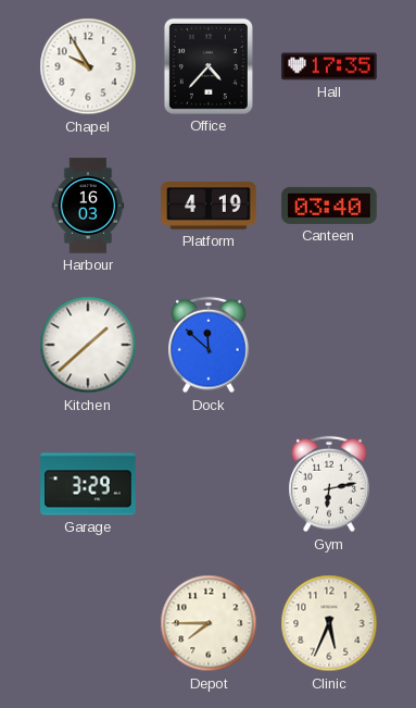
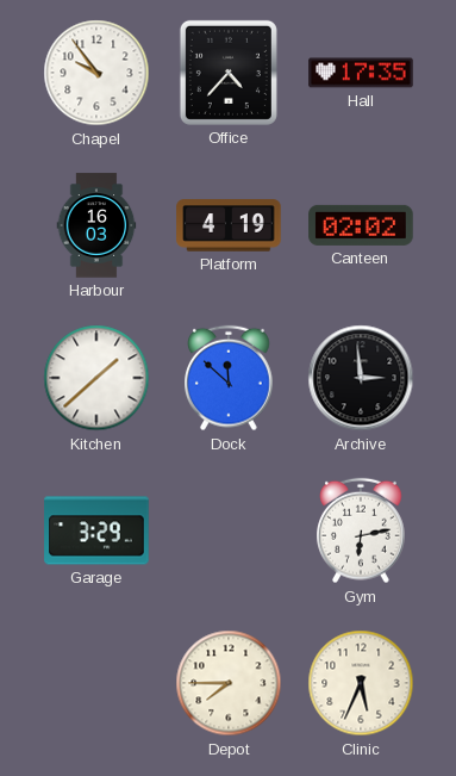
Chapel: 9:55 -> 9:54
Canteen: 03:40 -> 02:02
Archive: none -> 2:59
